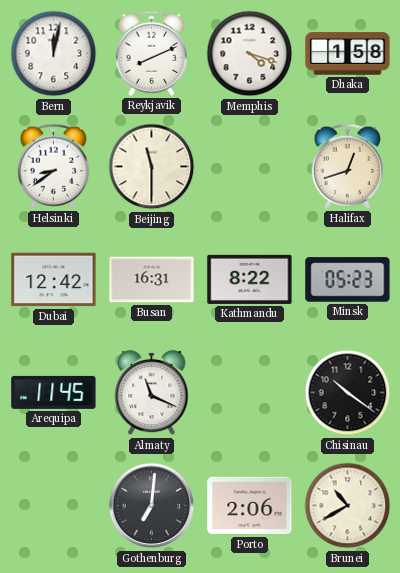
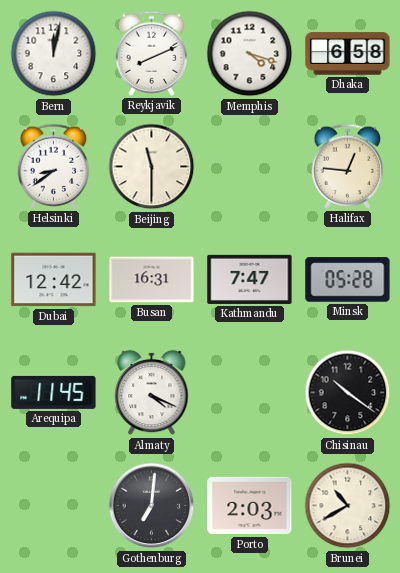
Dhaka: 1:58 -> 6:58
Halifax: 12:42 -> 12:46
Kathmandu: 8:22 -> 7:47
Minsk: 05:23 -> 05:28
Almaty: 11:19 -> 4:19
Porto: 2:06 -> 2:03
